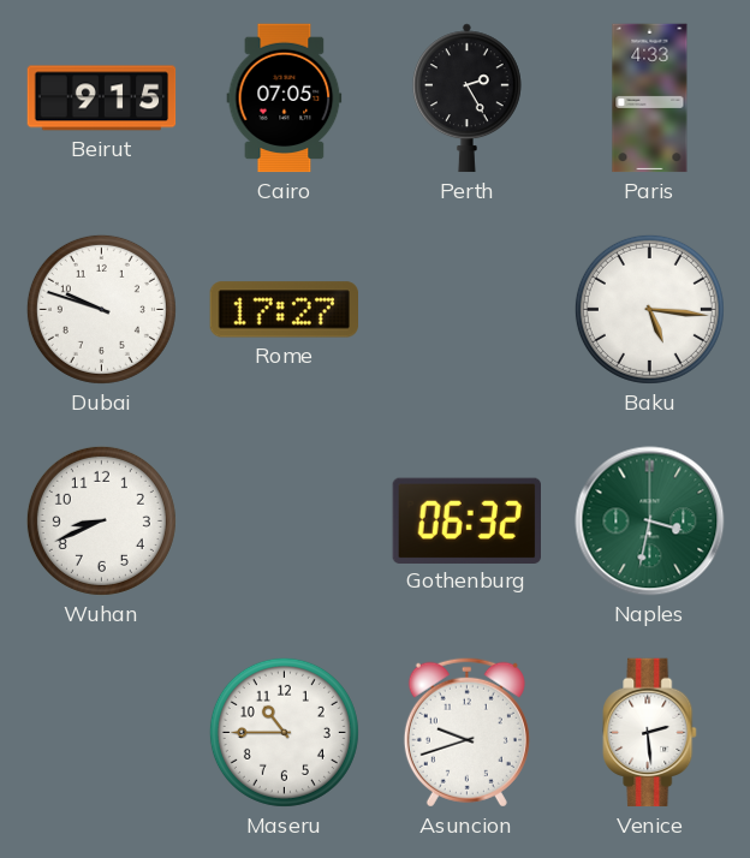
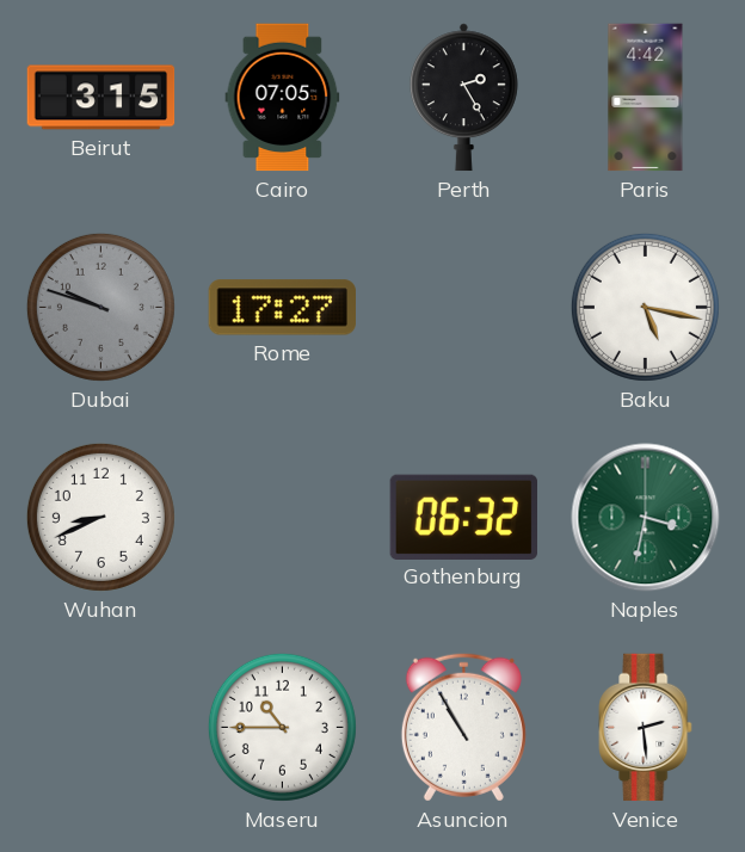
Beirut: 9:15 -> 3:15
Paris: 4:33 -> 4:42
Dubai dial: white -> grey
Baku: 5:16 -> 5:17
Asuncion: 9:42 -> 10:55
